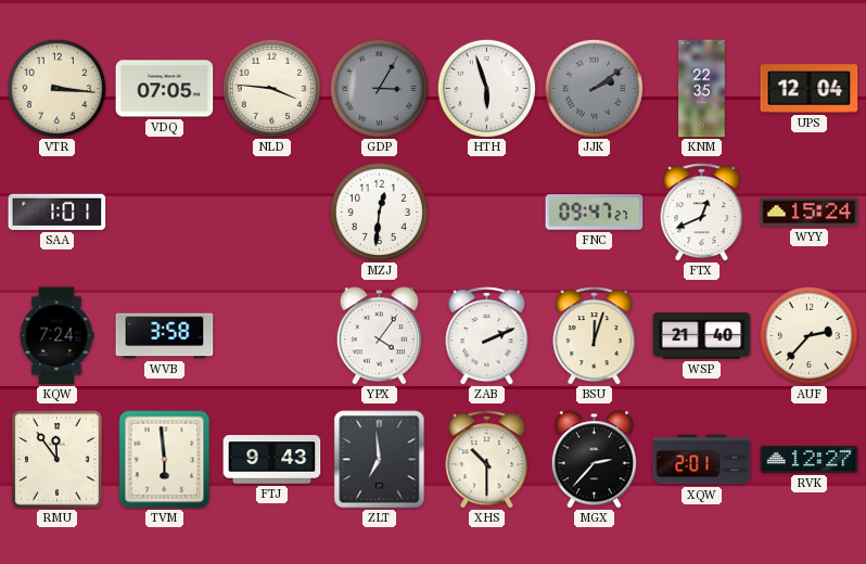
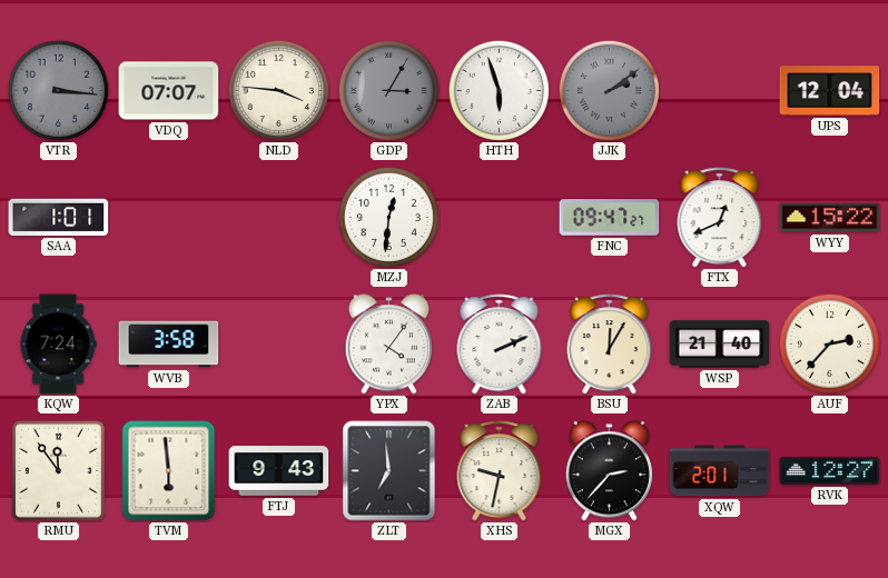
VTR dial: cream -> grey
VDQ: 07:05 -> 07:07
KNM: 22:35 -> none
WYY: 15:24 -> 15:22
BSU: 12:03 -> 12:05
XHS: 10:30 -> 9:32
